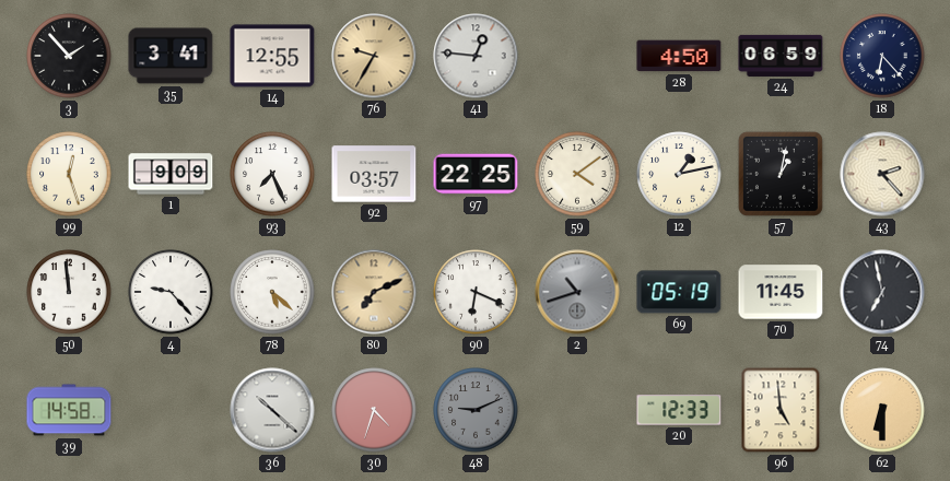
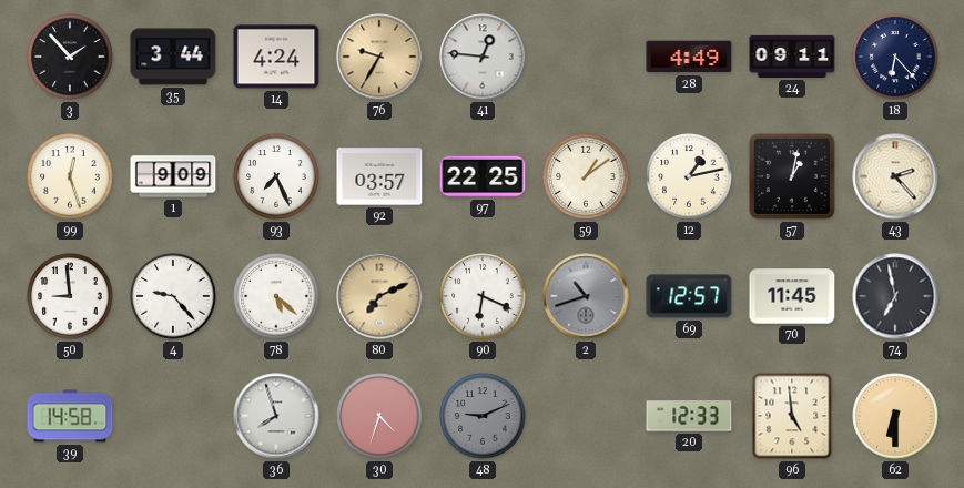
35: 3:41 -> 3:44
14: 12:55 -> 4:24
28: 4:50 -> 4:49
24: 06:59 -> 09:11
59: 4:09 -> 1:09
50: 11:59 -> 8:59
69: 05:19 -> 12:57
36: 10:22 -> 7:57
